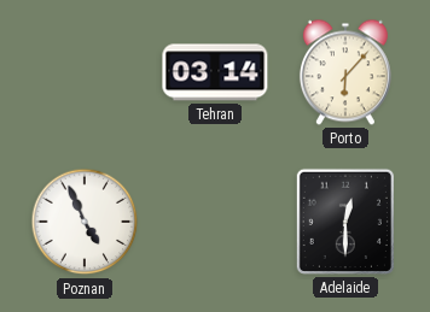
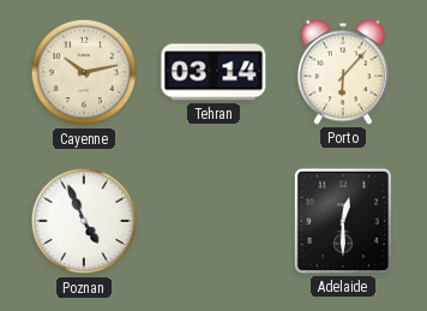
Cayenne: none -> 10:13
